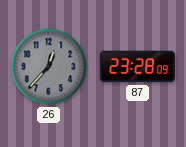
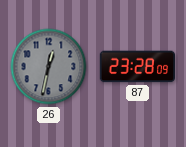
26: 12:37 -> 12:32
